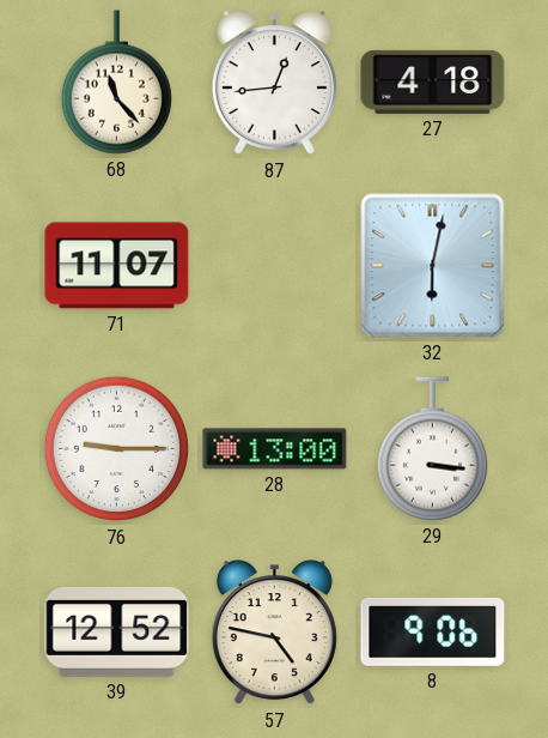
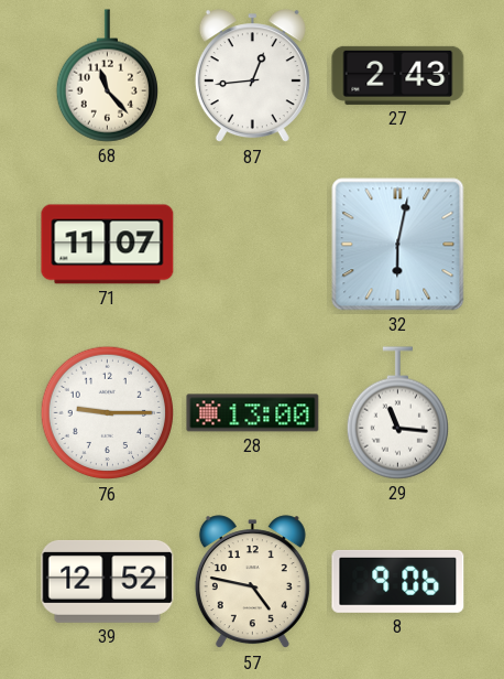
27: 4:18 -> 2:43
29: 3:16 -> 11:16
